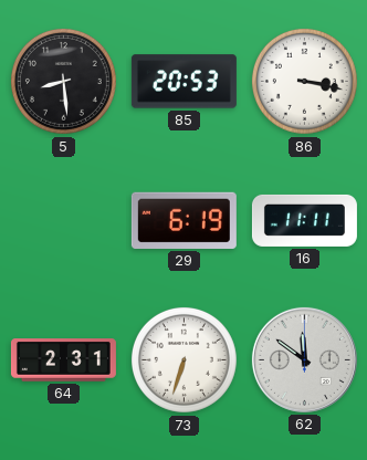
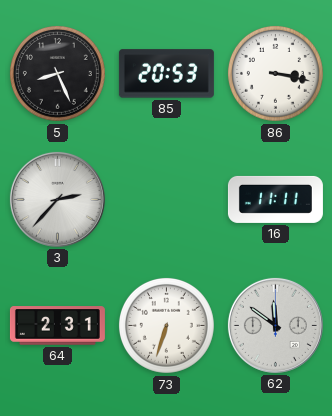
5: 8:29 -> 8:26
3: none -> 2:37
29: 6:19 -> none
